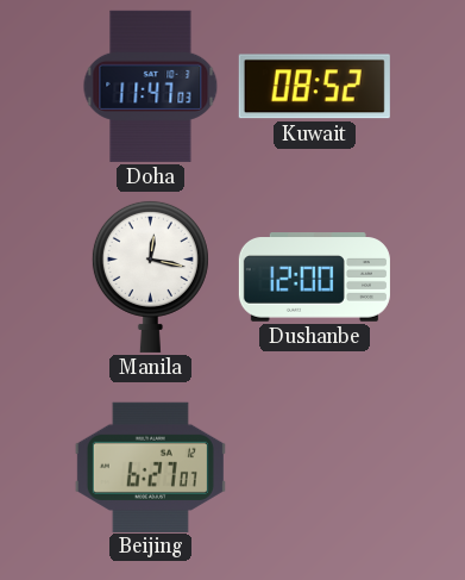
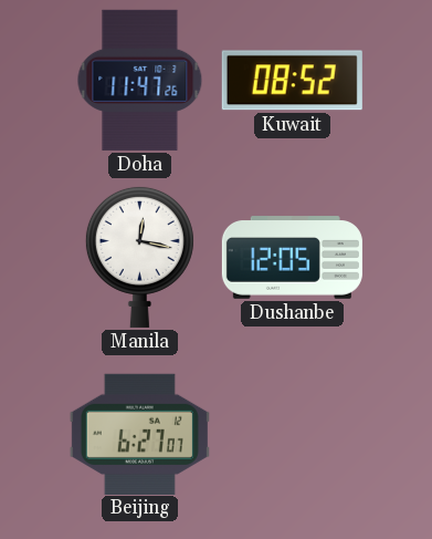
Doha: 11:47:03 -> 11:47:26
Dushanbe: 12:00 -> 12:05
